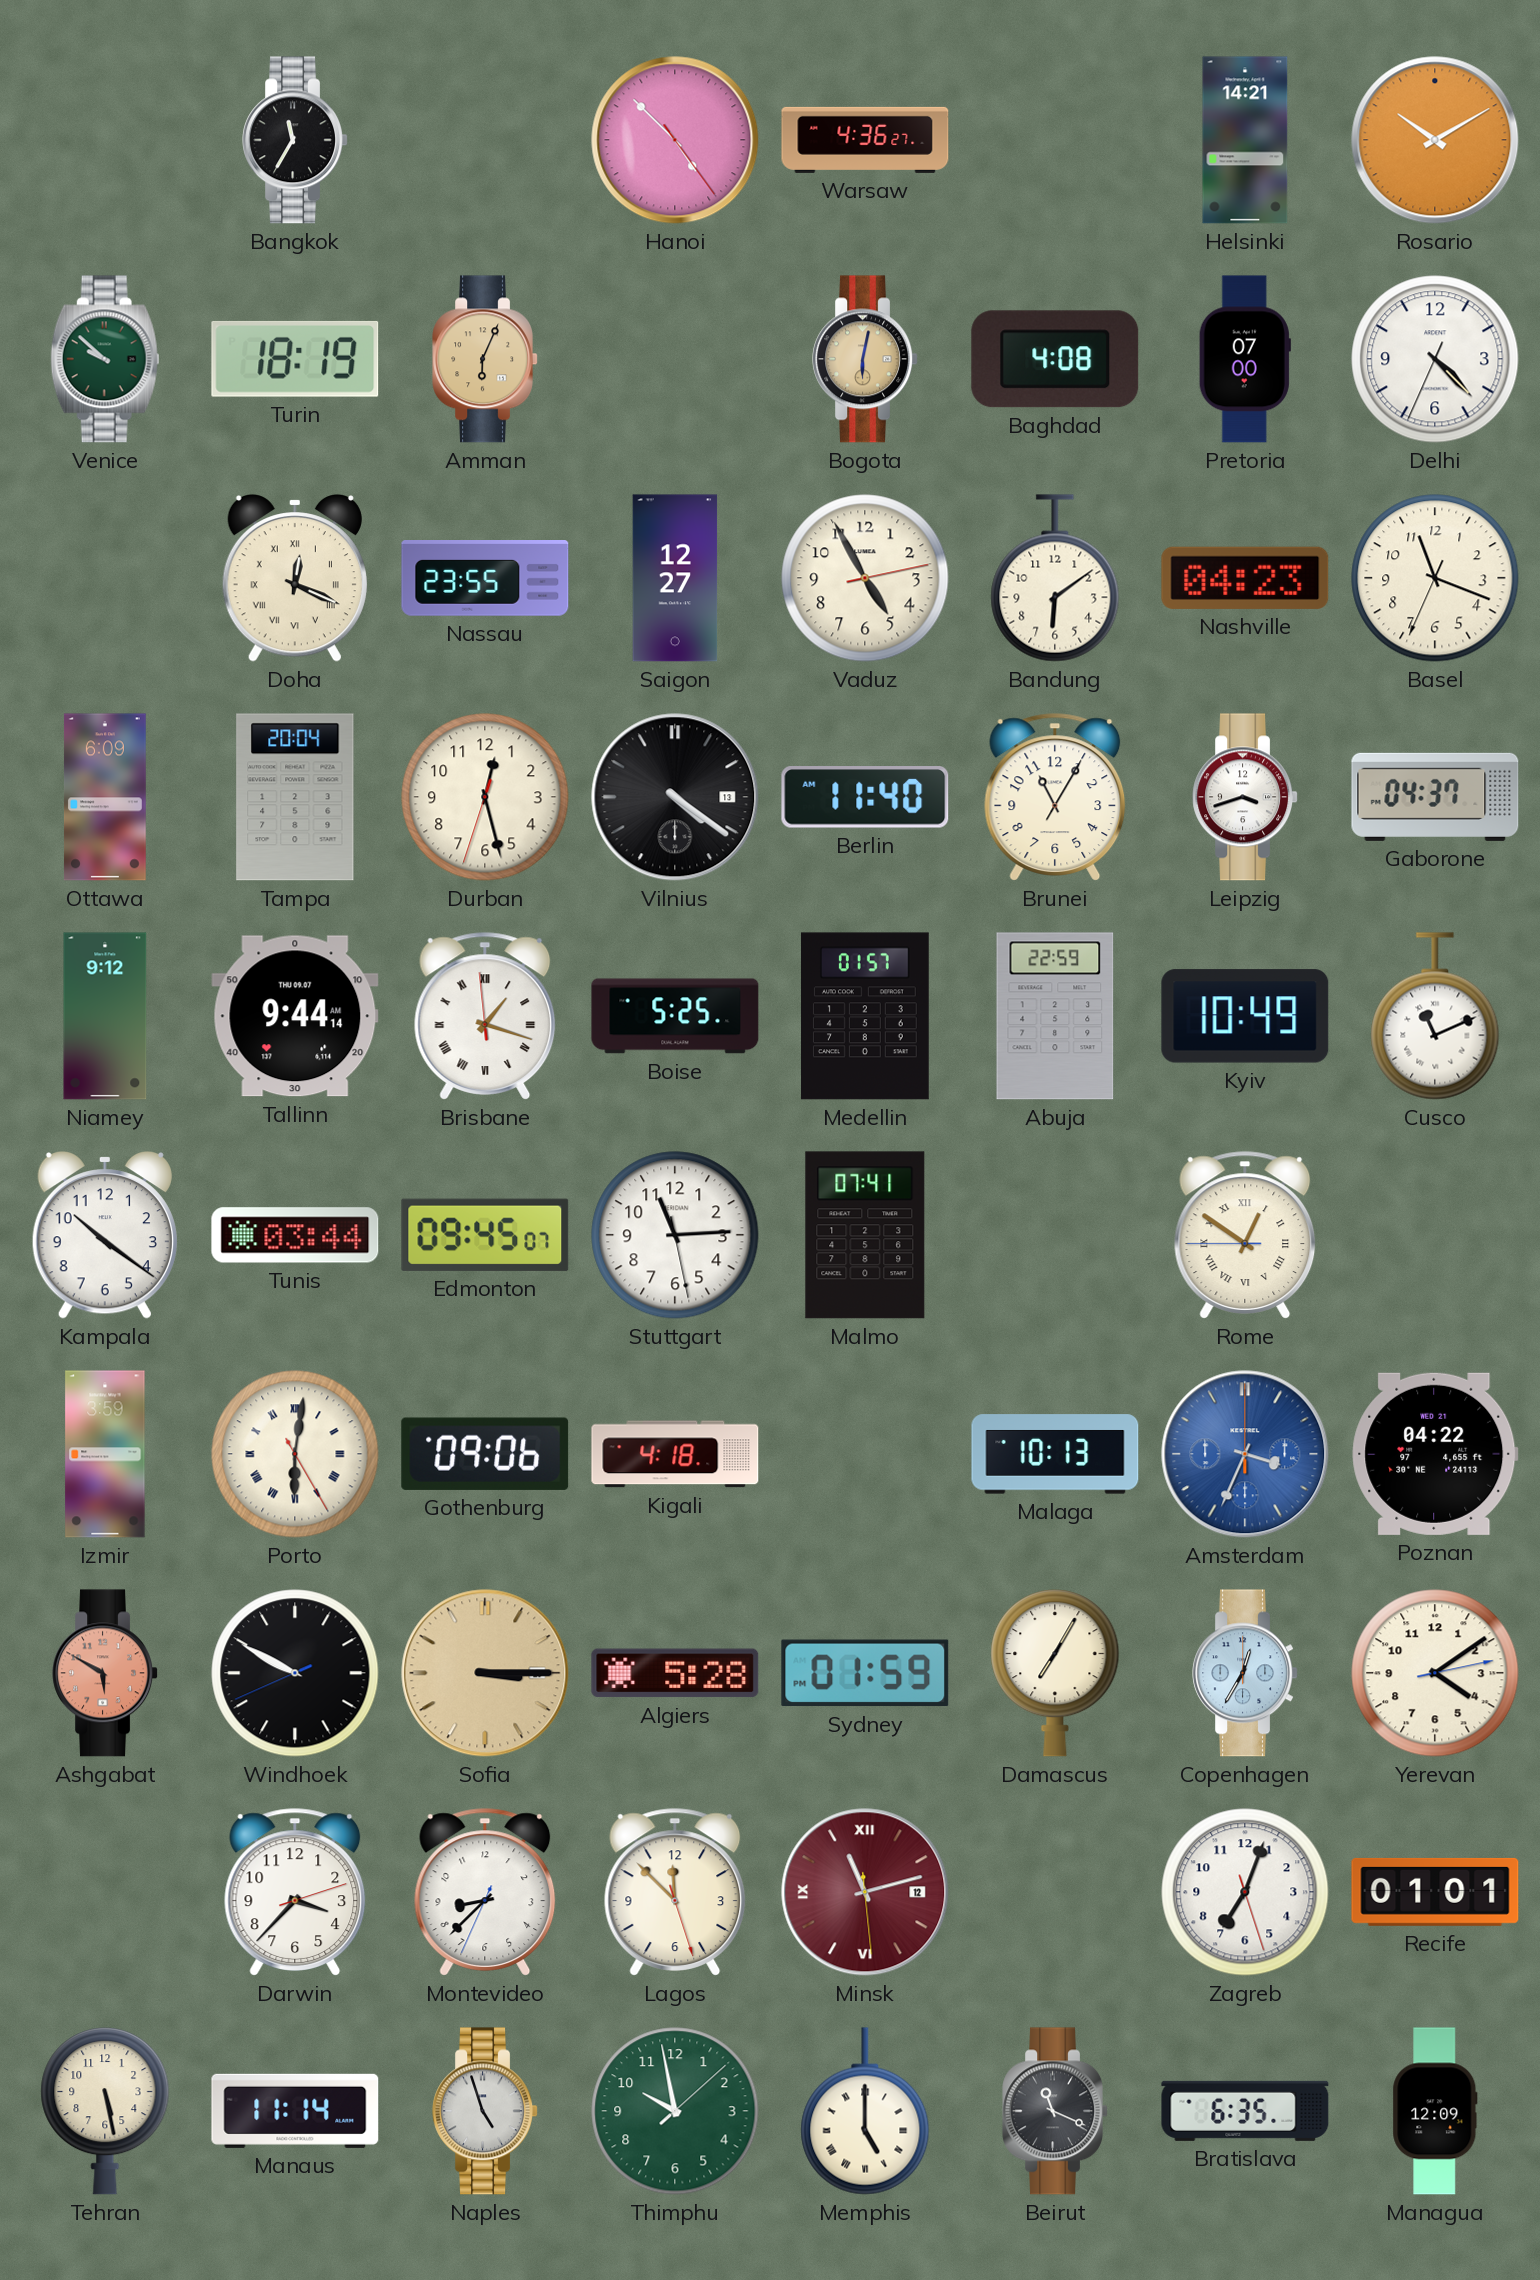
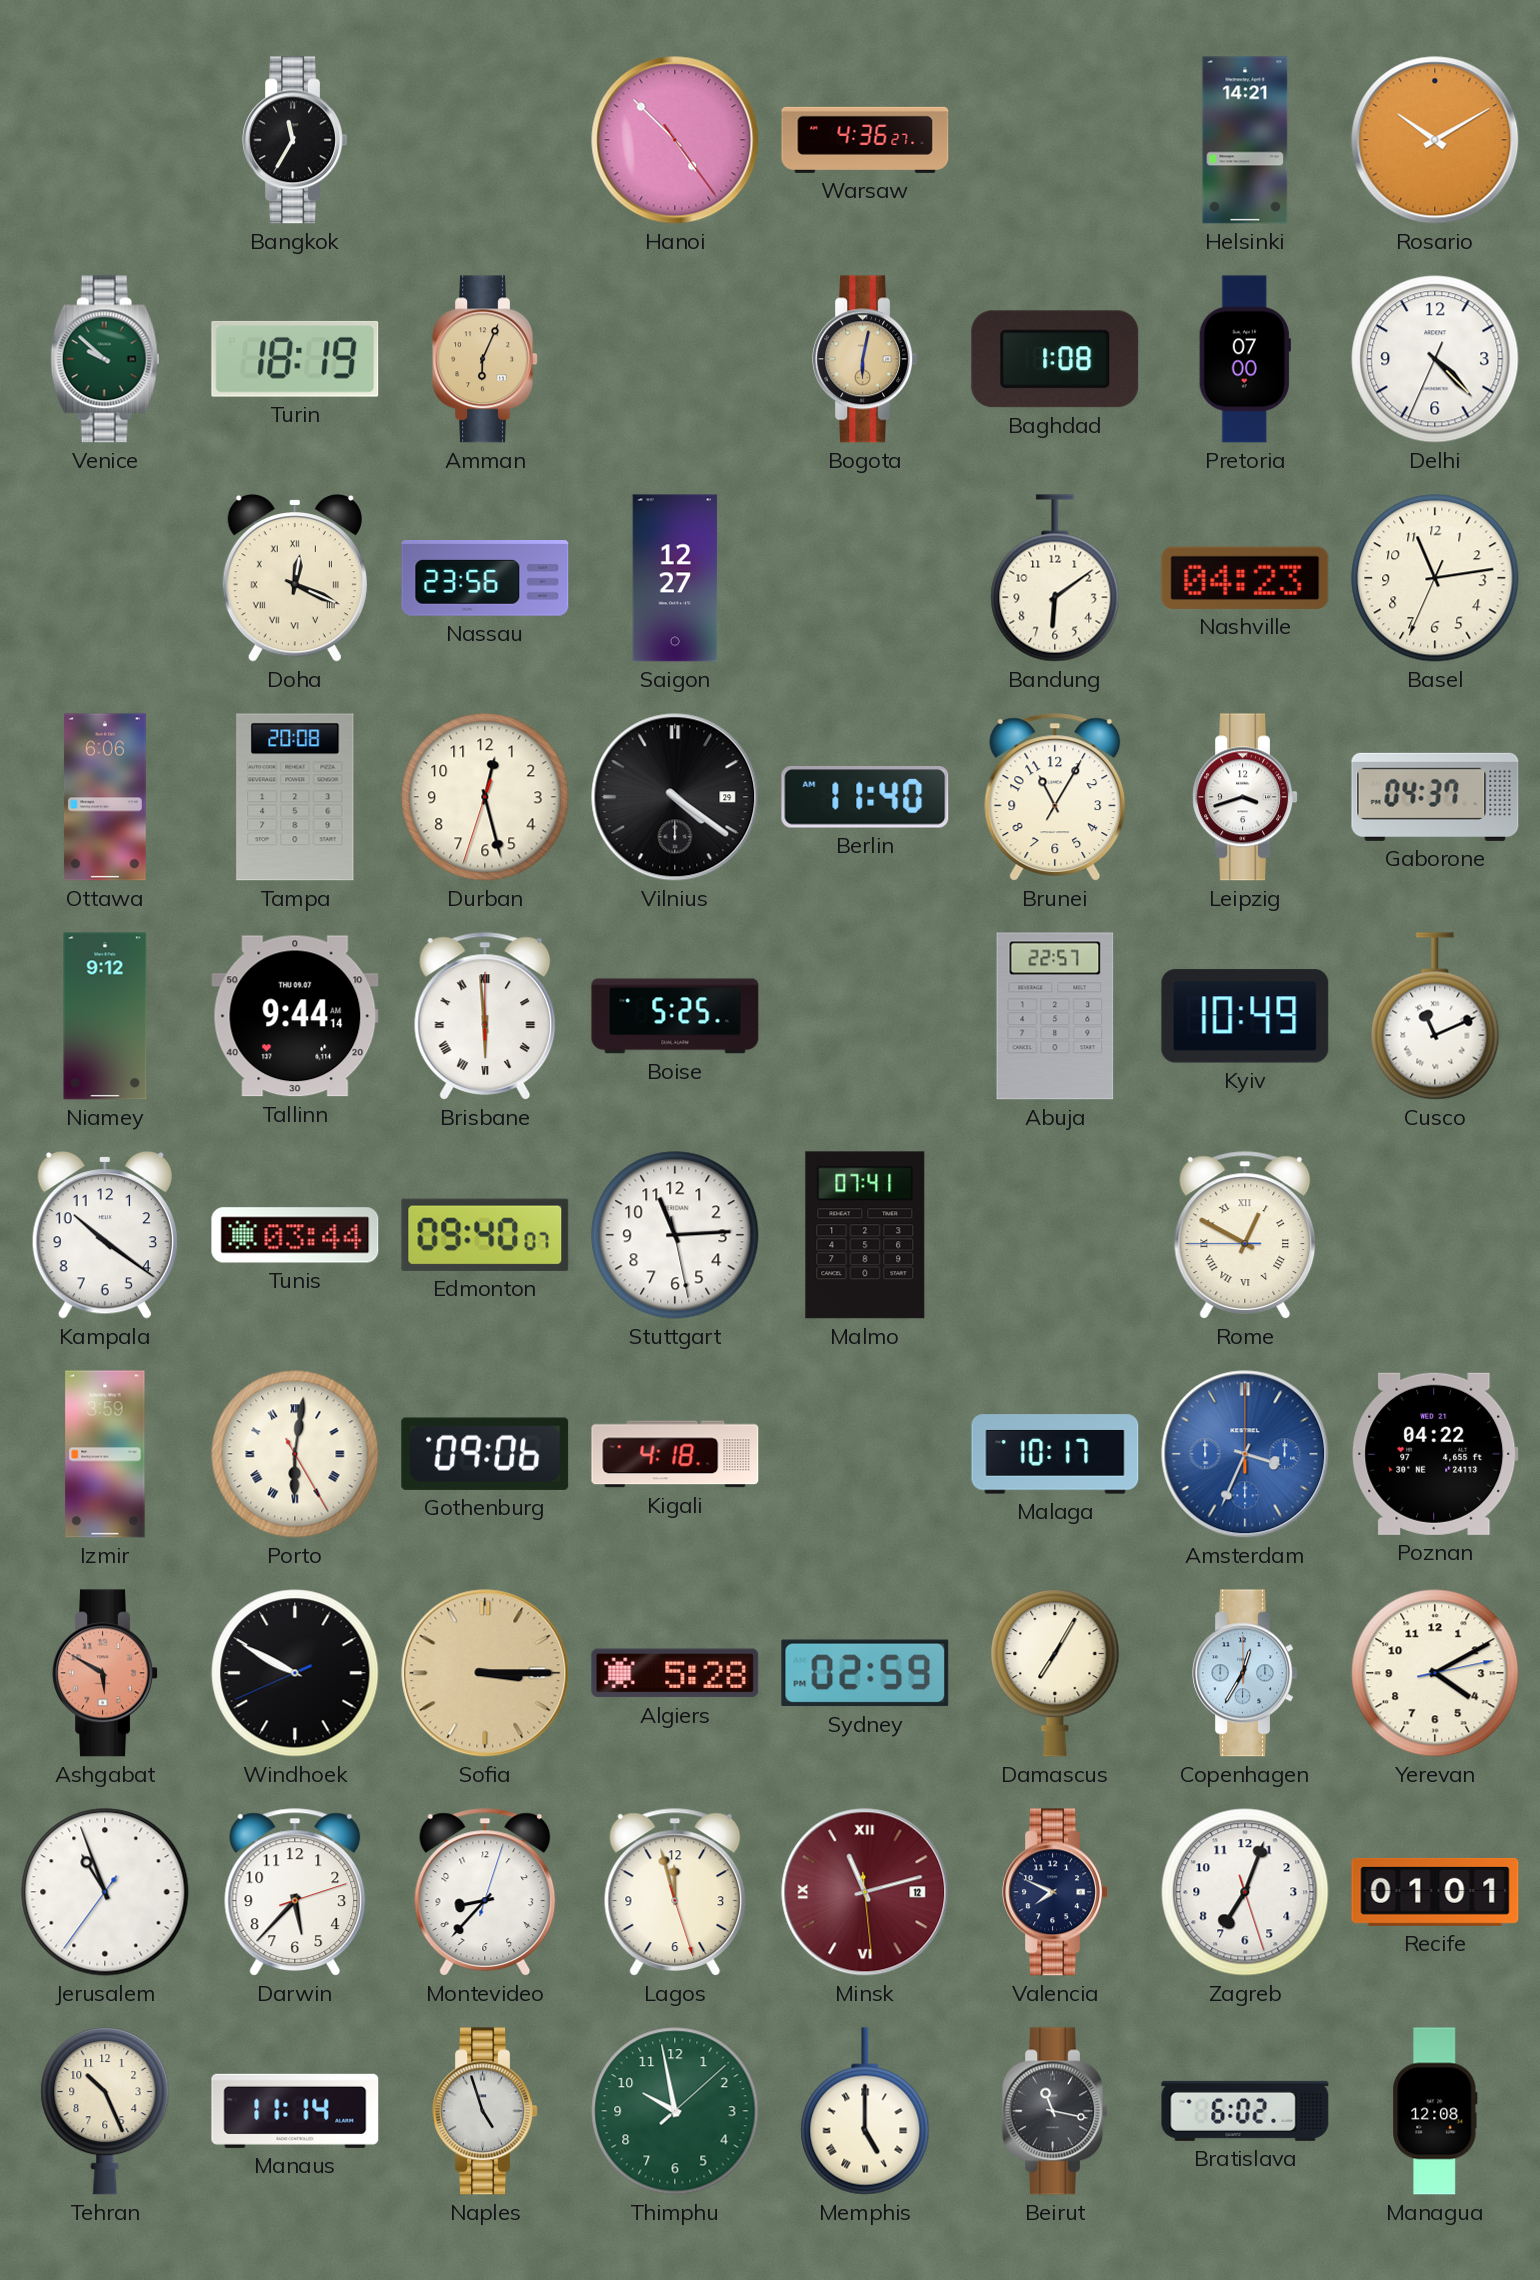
Baghdad: 4:08 -> 1:08
Nassau: 23:55 -> 23:56
Vaduz: 4:55 -> none
Basel: 11:18 -> 11:13
Ottawa: 6:09 -> 6:06
Tampa: 20:04 -> 20:08
Vilnius date: 13 -> 29
Brisbane: 1:17 -> 5:59
Medellin: 01:57 -> none
Abuja: 22:59 -> 22:57
Edmonton: 09:45 -> 09:40
Rome: 12:50 -> 12:49
Malaga: 10:13 -> 10:17
Sydney: 01:59 -> 02:59
Yerevan: 4:09 -> 4:10
Jerusalem: none -> 10:56
Darwin: 3:37 -> 5:37
Montevideo: 8:37:34 -> 8:37:03
Lagos: 11:52 -> 11:57
Valencia: none -> 7:49
Tehran: 5:28 -> 10:26
Beirut: 11:19 -> 11:17
Bratislava: 6:35 -> 6:02
Managua: 12:09 -> 12:08
